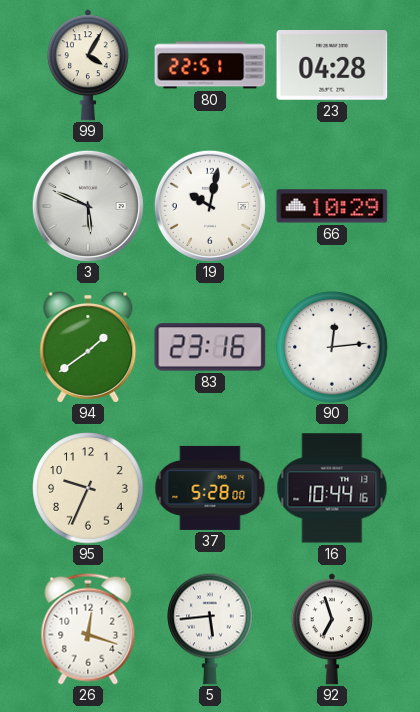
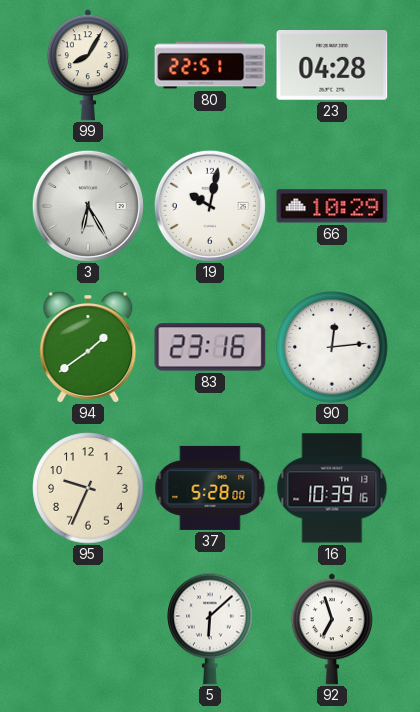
99: 4:05 -> 8:05
3: 5:49 -> 6:25
16: 10:44 -> 10:39
26: 12:18 -> none
5: 5:44 -> 6:08
